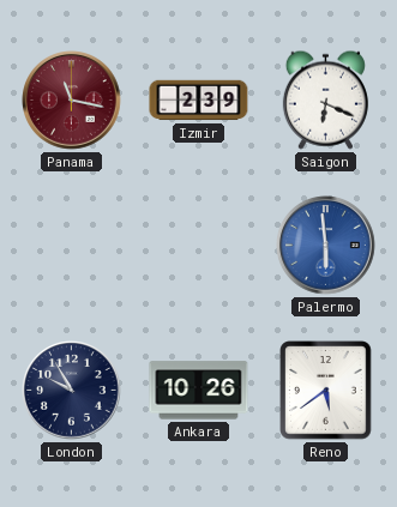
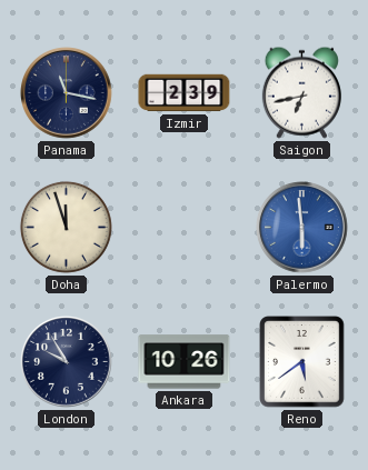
Panama dial: burgundy -> navy
Saigon: 6:19 -> 6:43
Doha: none -> 11:57
